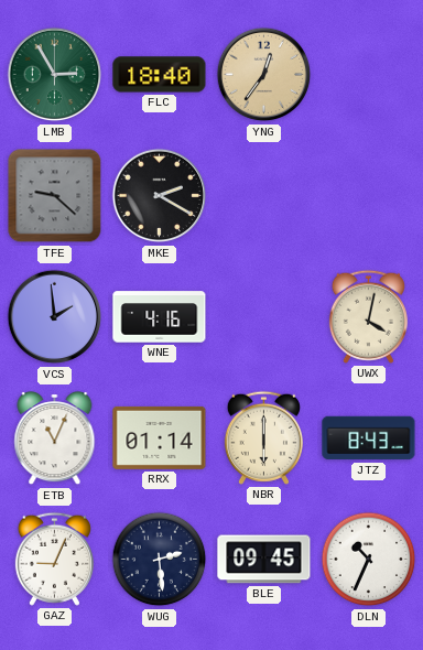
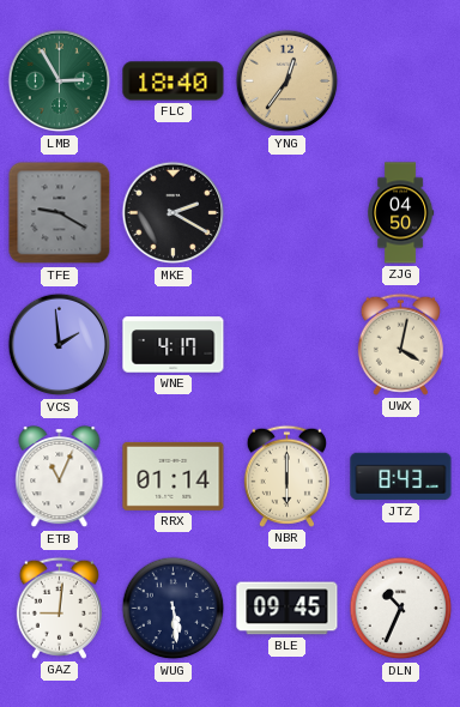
TFE: 9:22 -> 9:20
ZJG: none -> 04:50
WNE: 4:16 -> 4:17
GAZ: 9:04 -> 9:01
WUG: 2:29 -> 5:29
